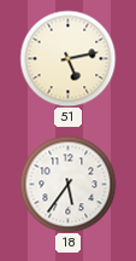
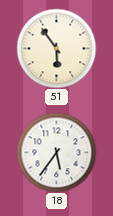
51: 5:13 -> 5:54
